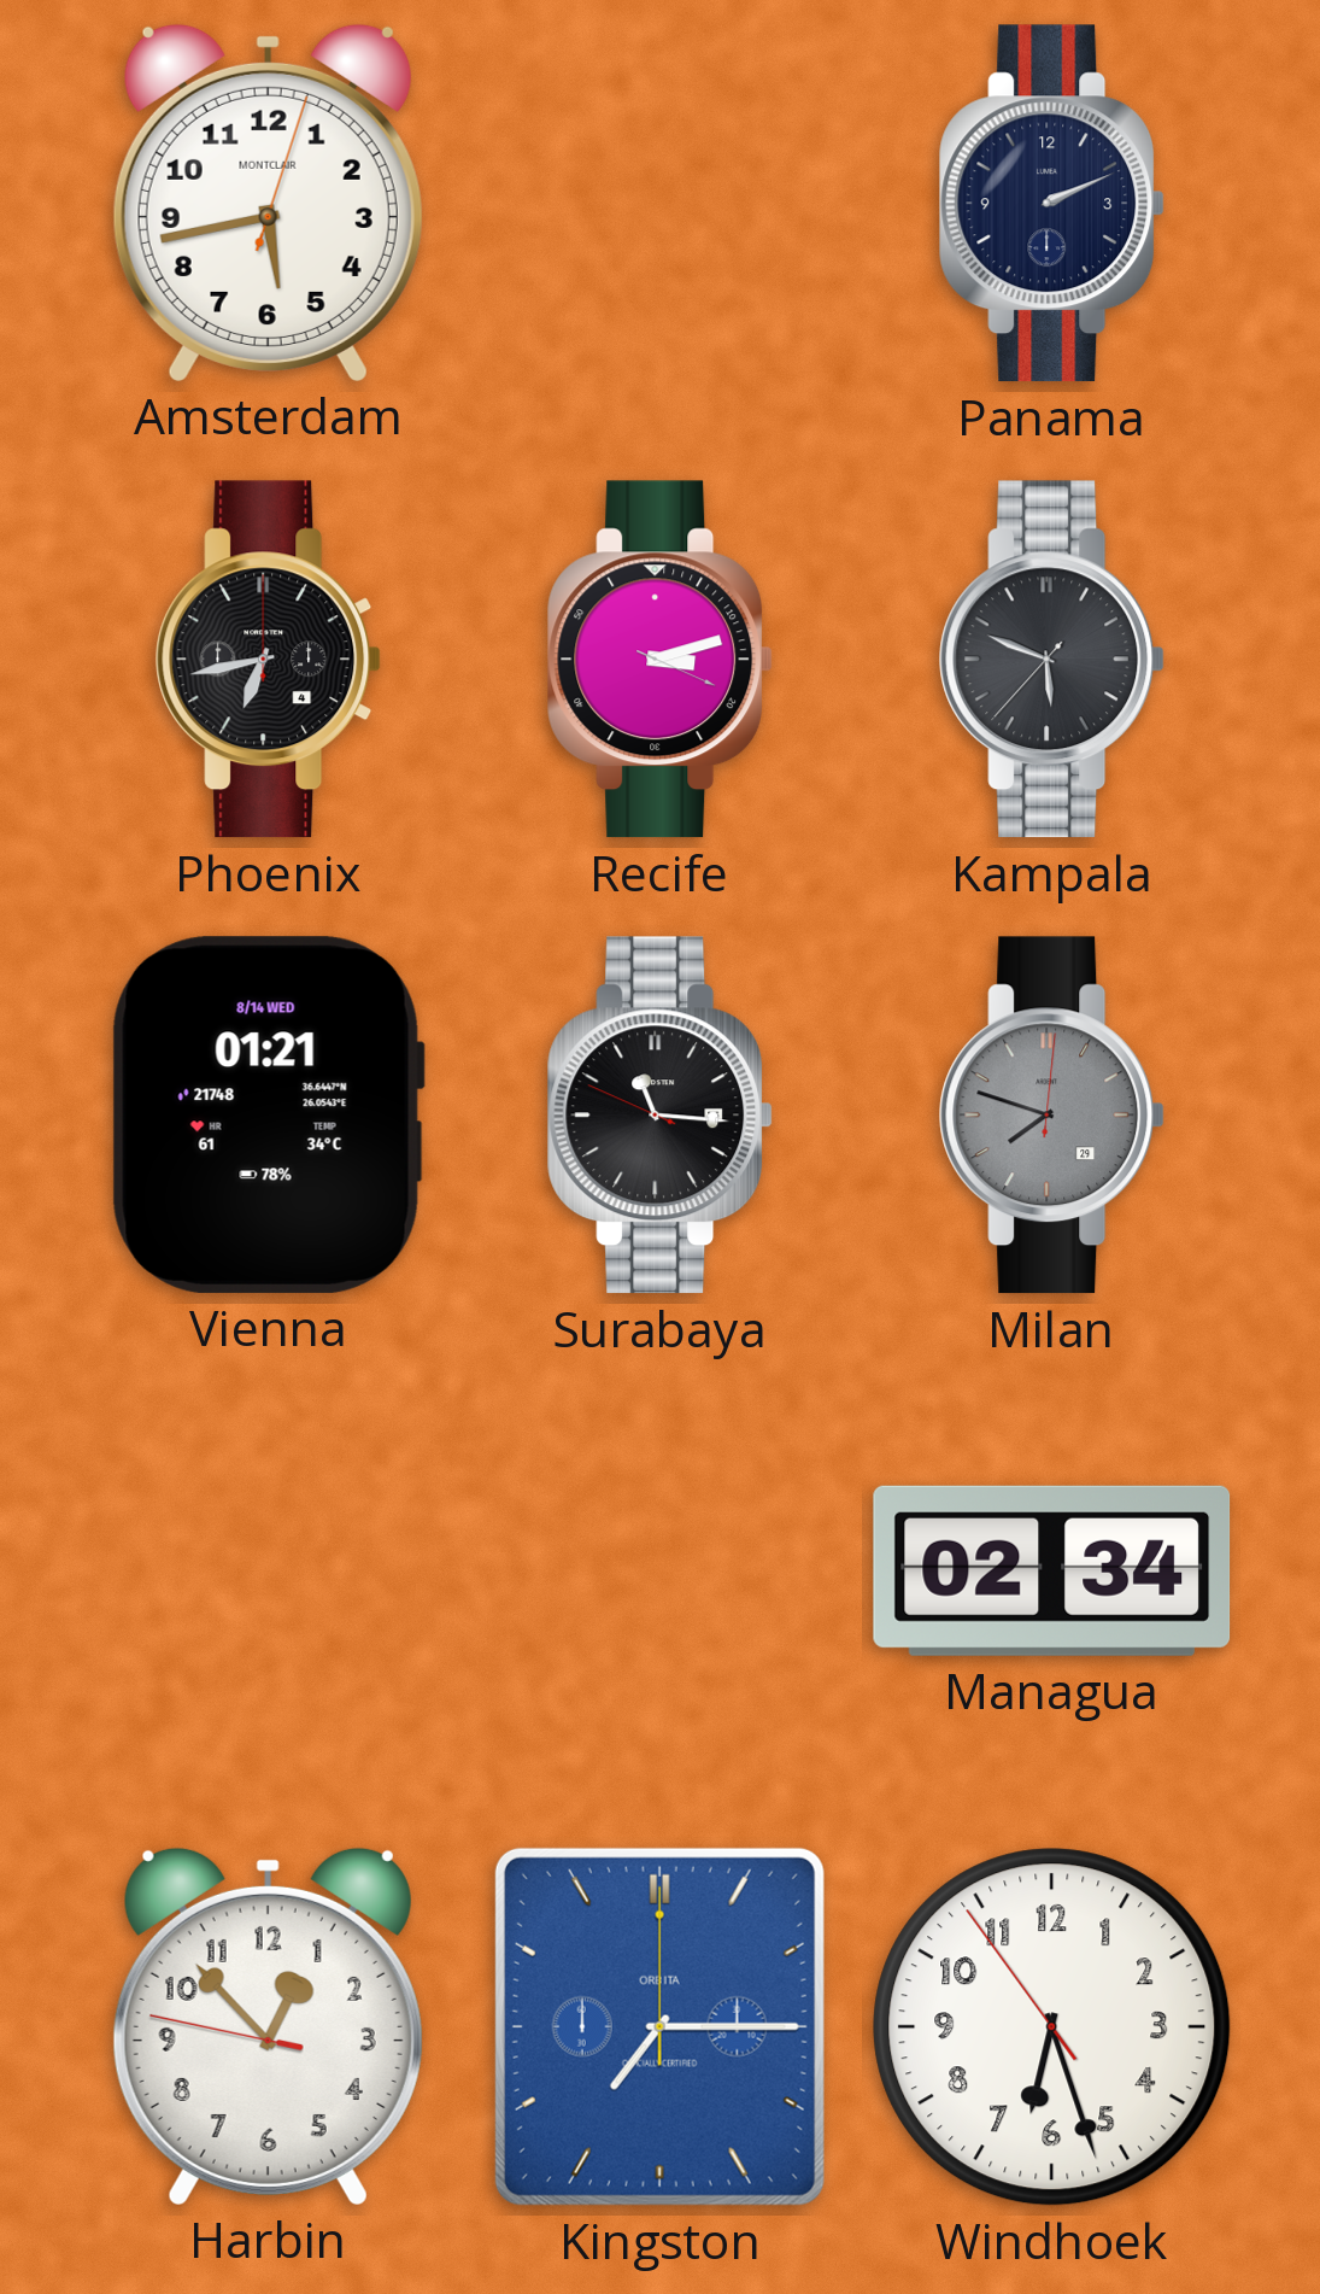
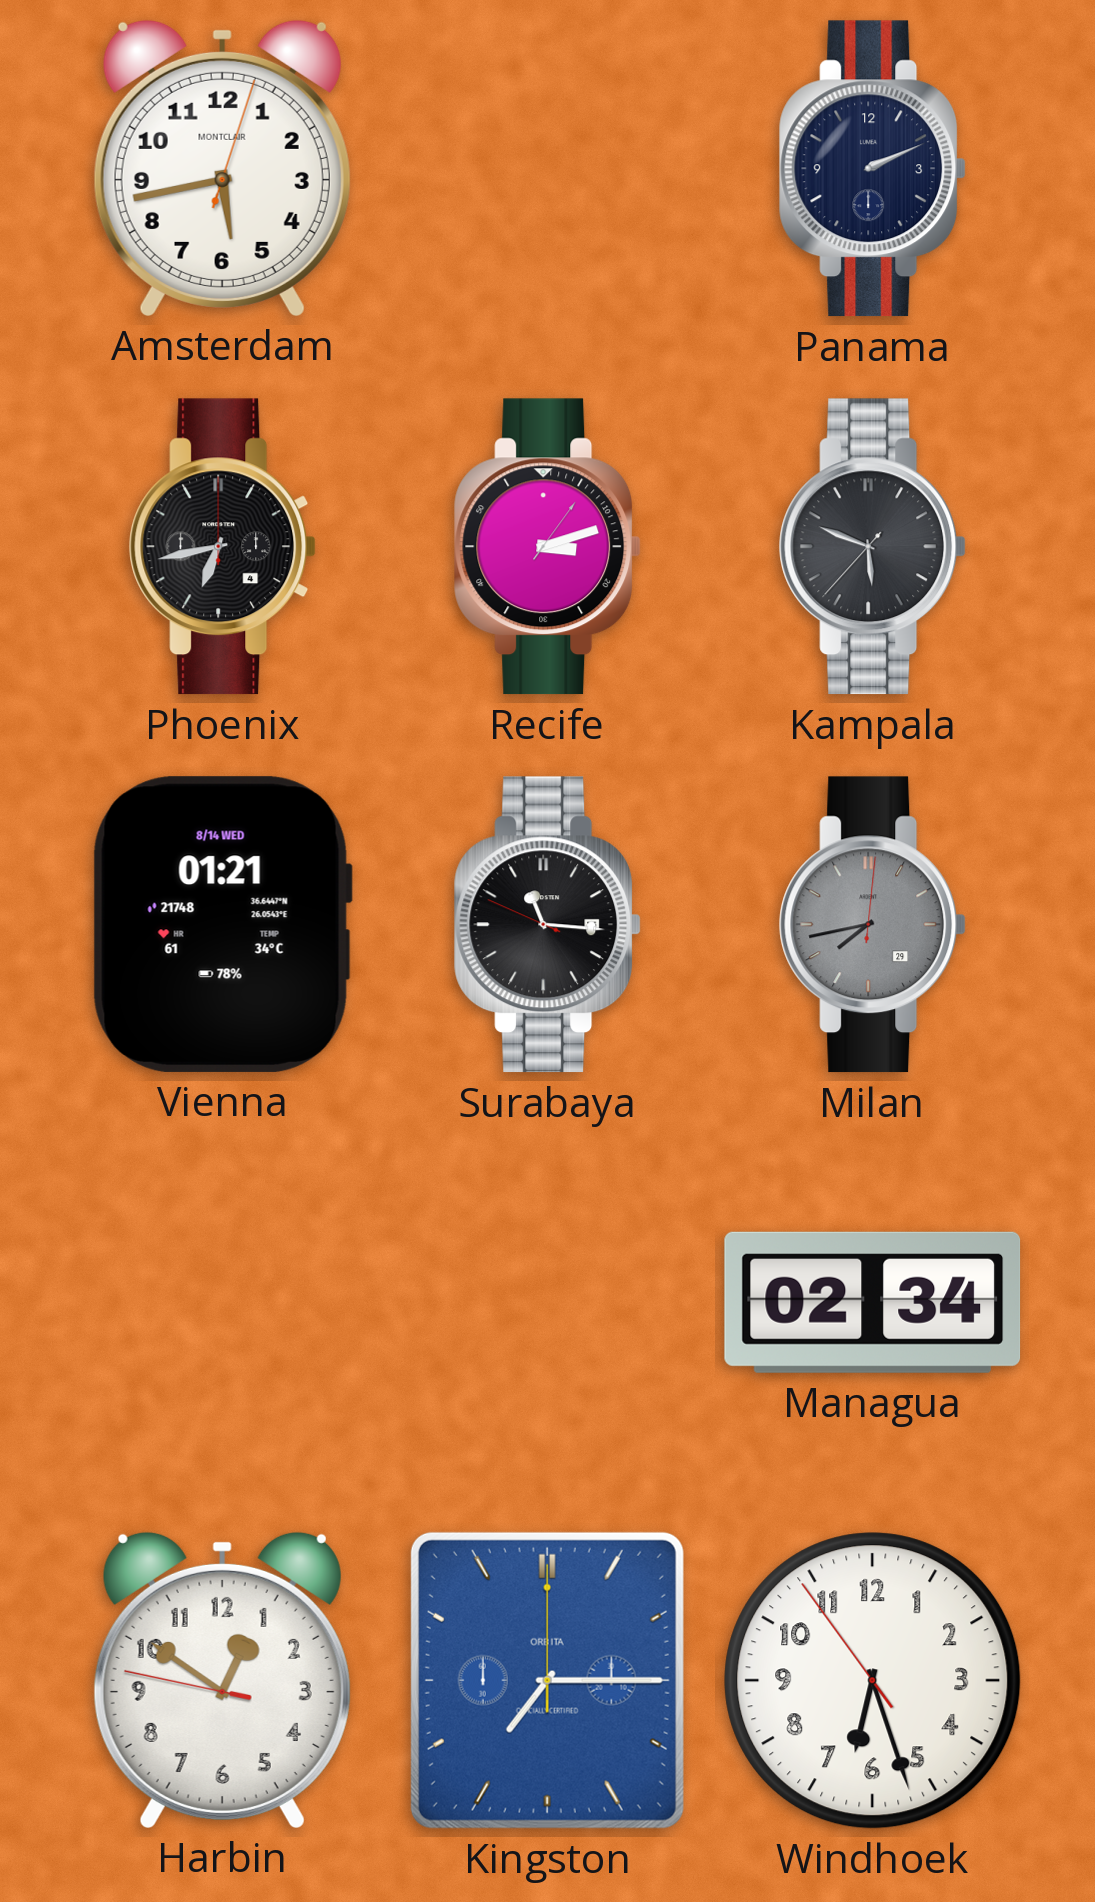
Recife: 3:12:19 -> 3:12:06
Milan: 7:48 -> 7:43
Harbin: 12:52 -> 12:50
